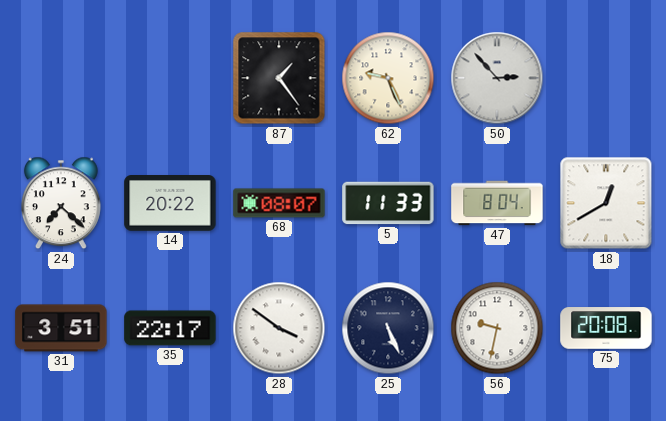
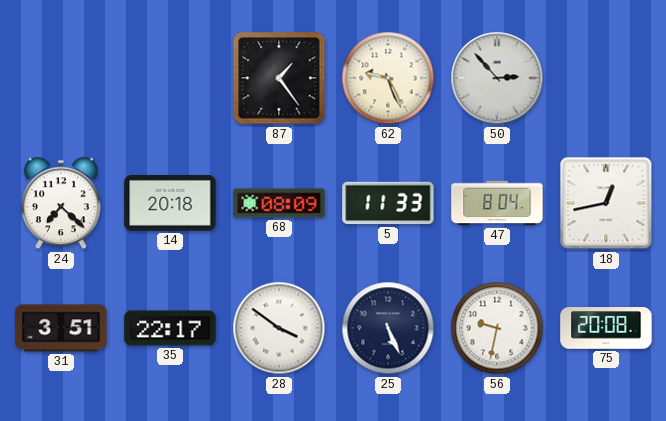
14: 20:22 -> 20:18
68: 08:07 -> 08:09
18: 12:40 -> 12:43
